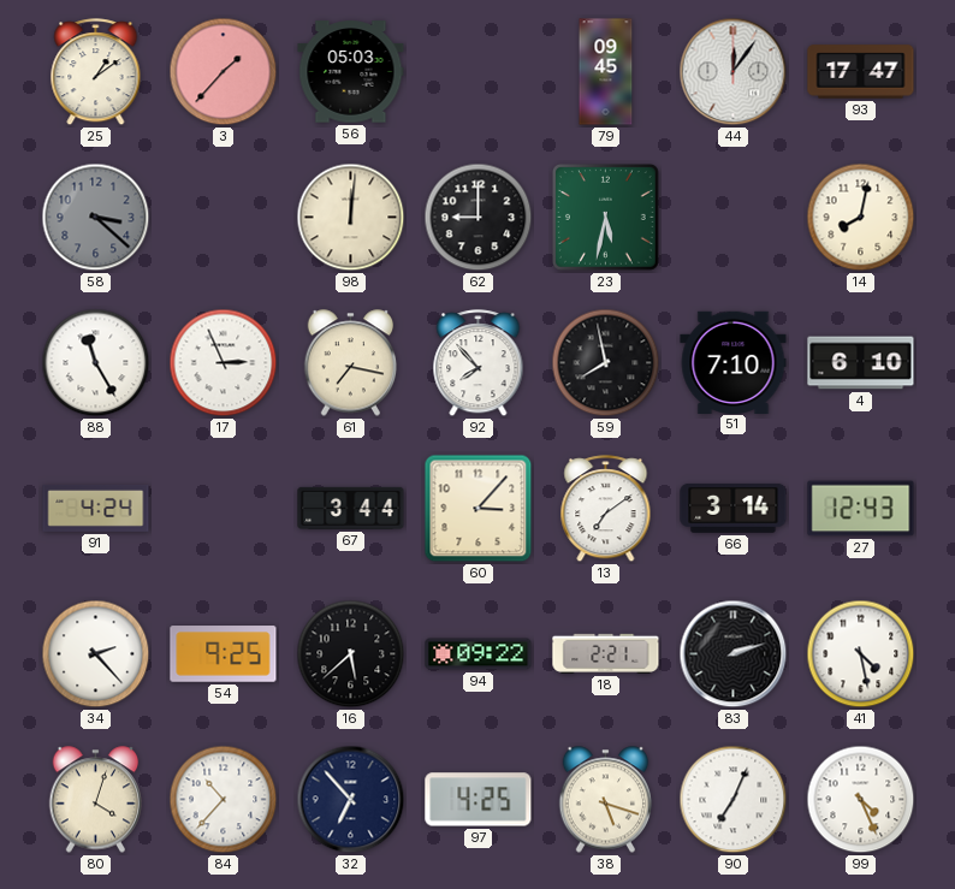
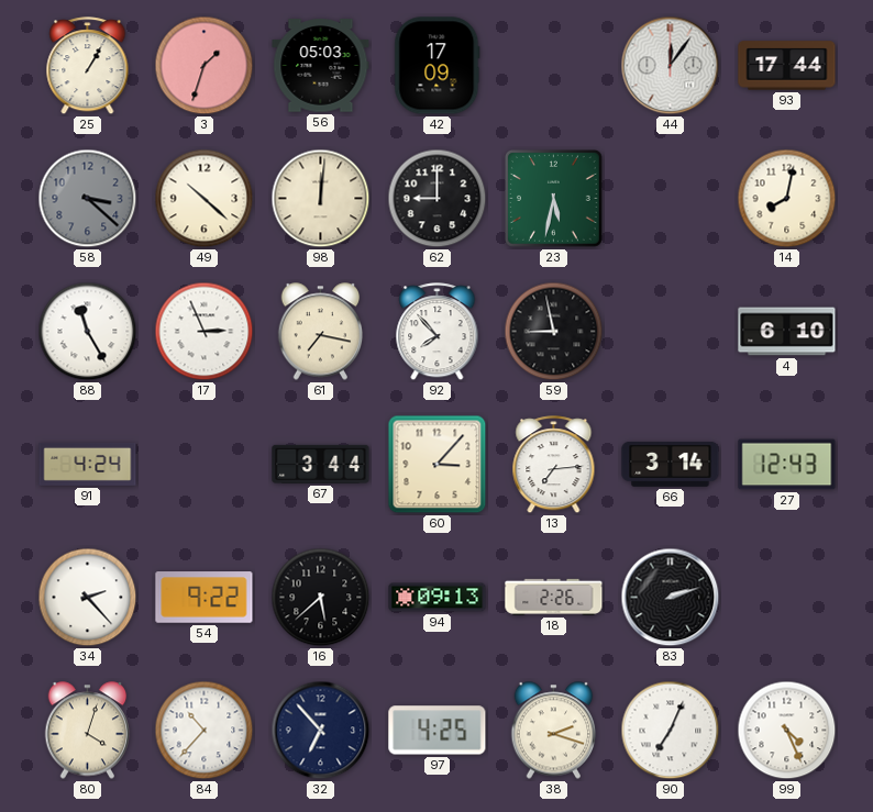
25: 1:09 -> 1:05
3: 1:37 -> 1:33
42: none -> 17:09
79: 09:45 -> none
93: 17:47 -> 17:44
49: none -> 10:22
59: 7:58 -> 8:58
51: 7:10 -> none
13: 7:09 -> 7:14
54: 9:25 -> 9:22
94: 09:22 -> 09:13
18: 2:21 -> 2:26
41: 4:28 -> none
38: 5:18 -> 2:18
